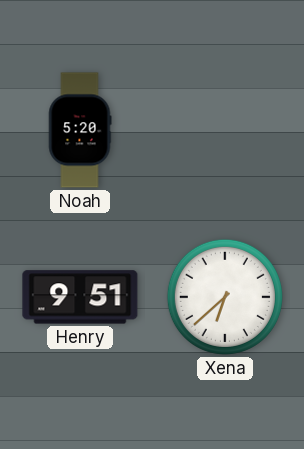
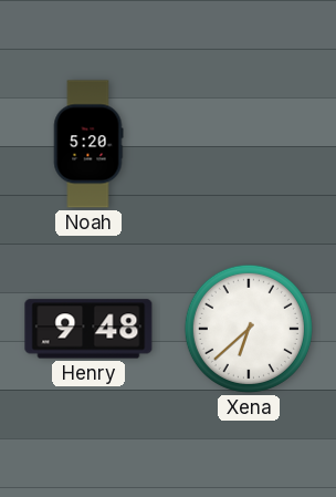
Henry: 9:51 -> 9:48
